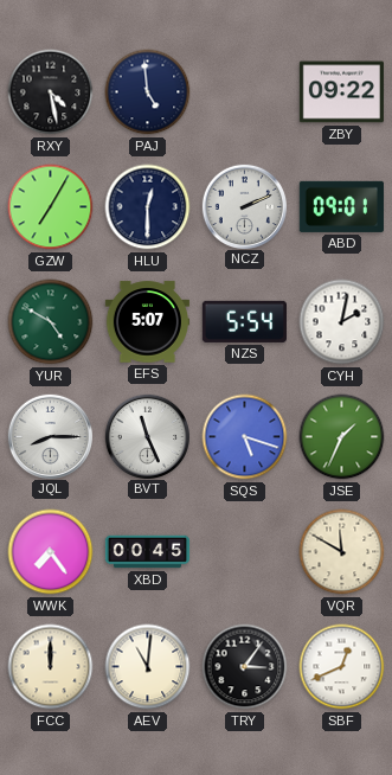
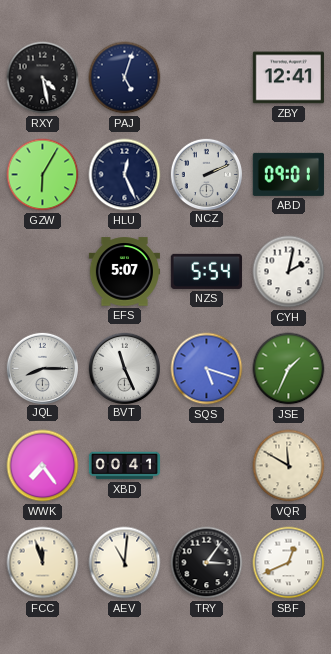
PAJ: 4:59 -> 5:03
ZBY: 09:22 -> 12:41
GZW: 7:05 -> 6:05
HLU: 12:30 -> 12:26
YUR: 4:50 -> none
XBD: 00:45 -> 00:41
FCC: 12:00 -> 11:57
